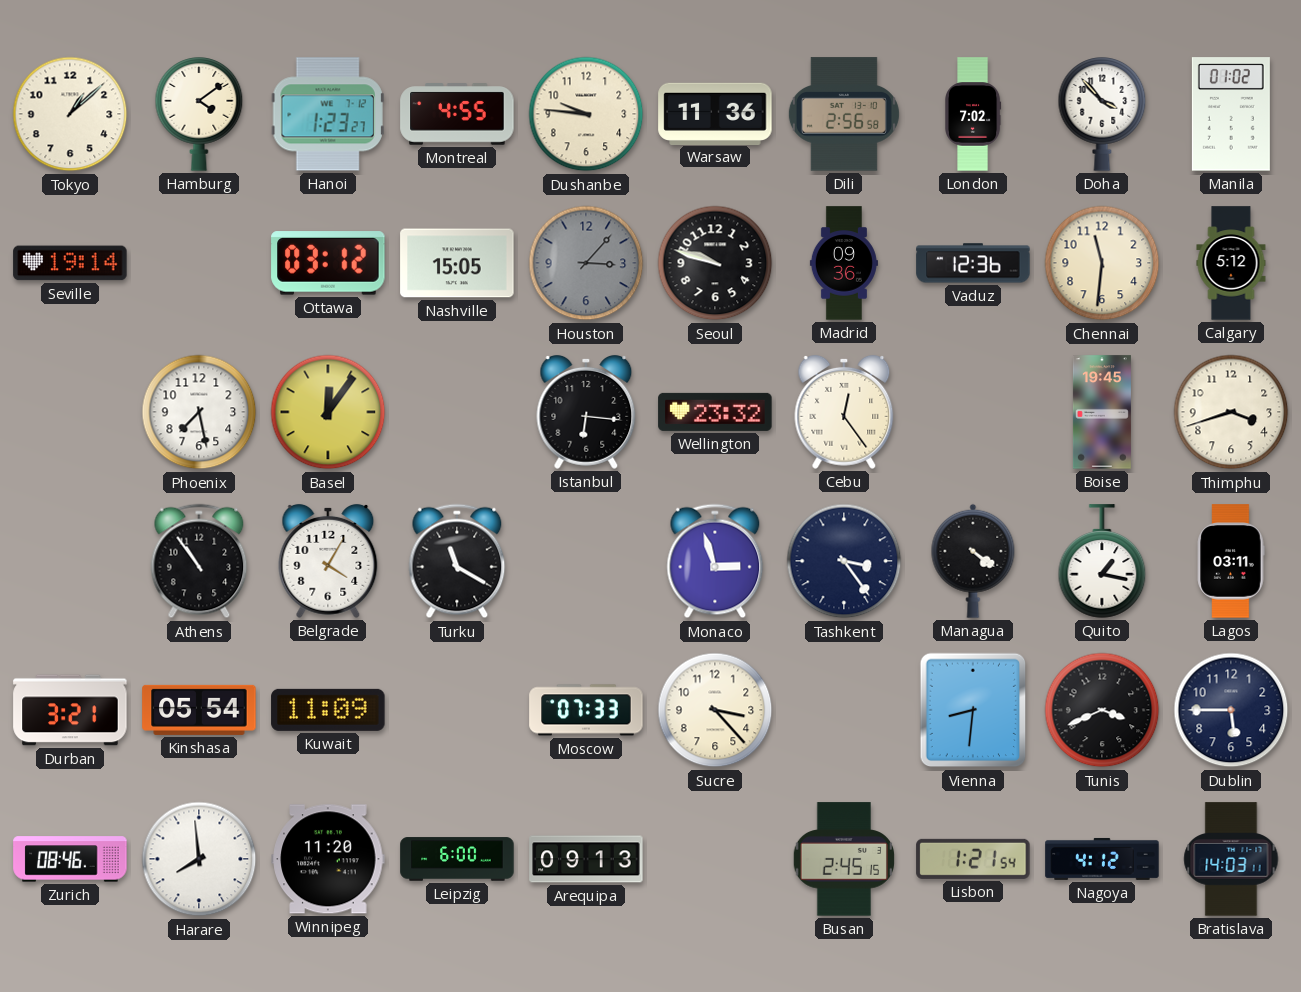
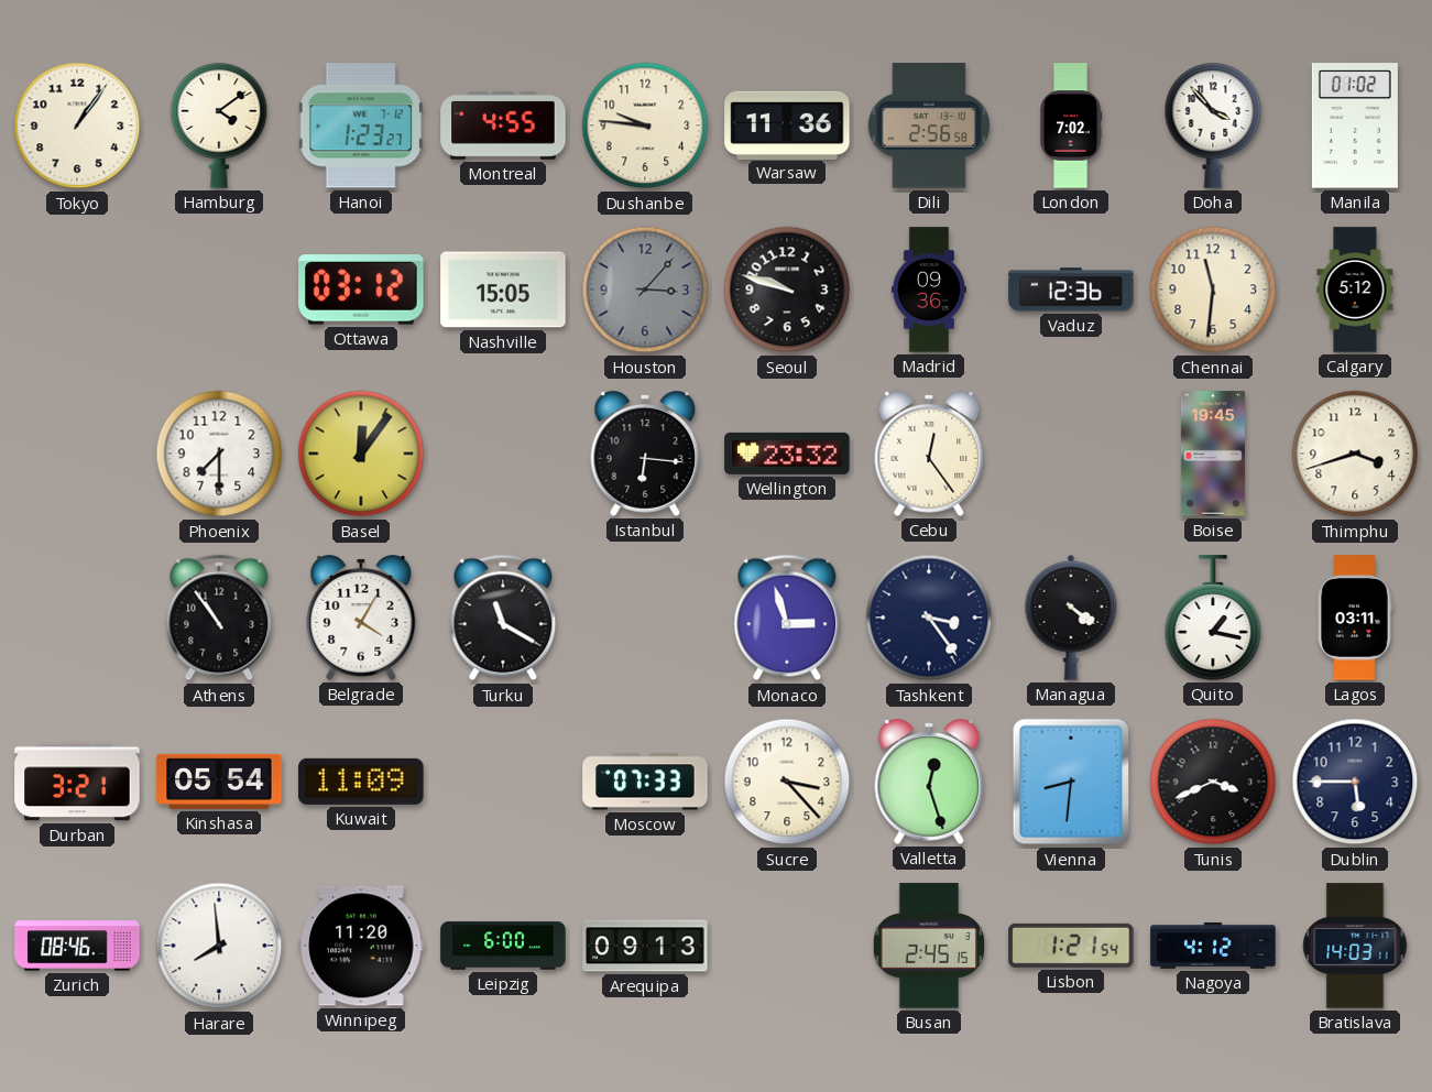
Tokyo: 1:08 -> 1:06
Seville: 19:14 -> none
Phoenix: 7:28 -> 7:30
Valletta: none -> 12:27
